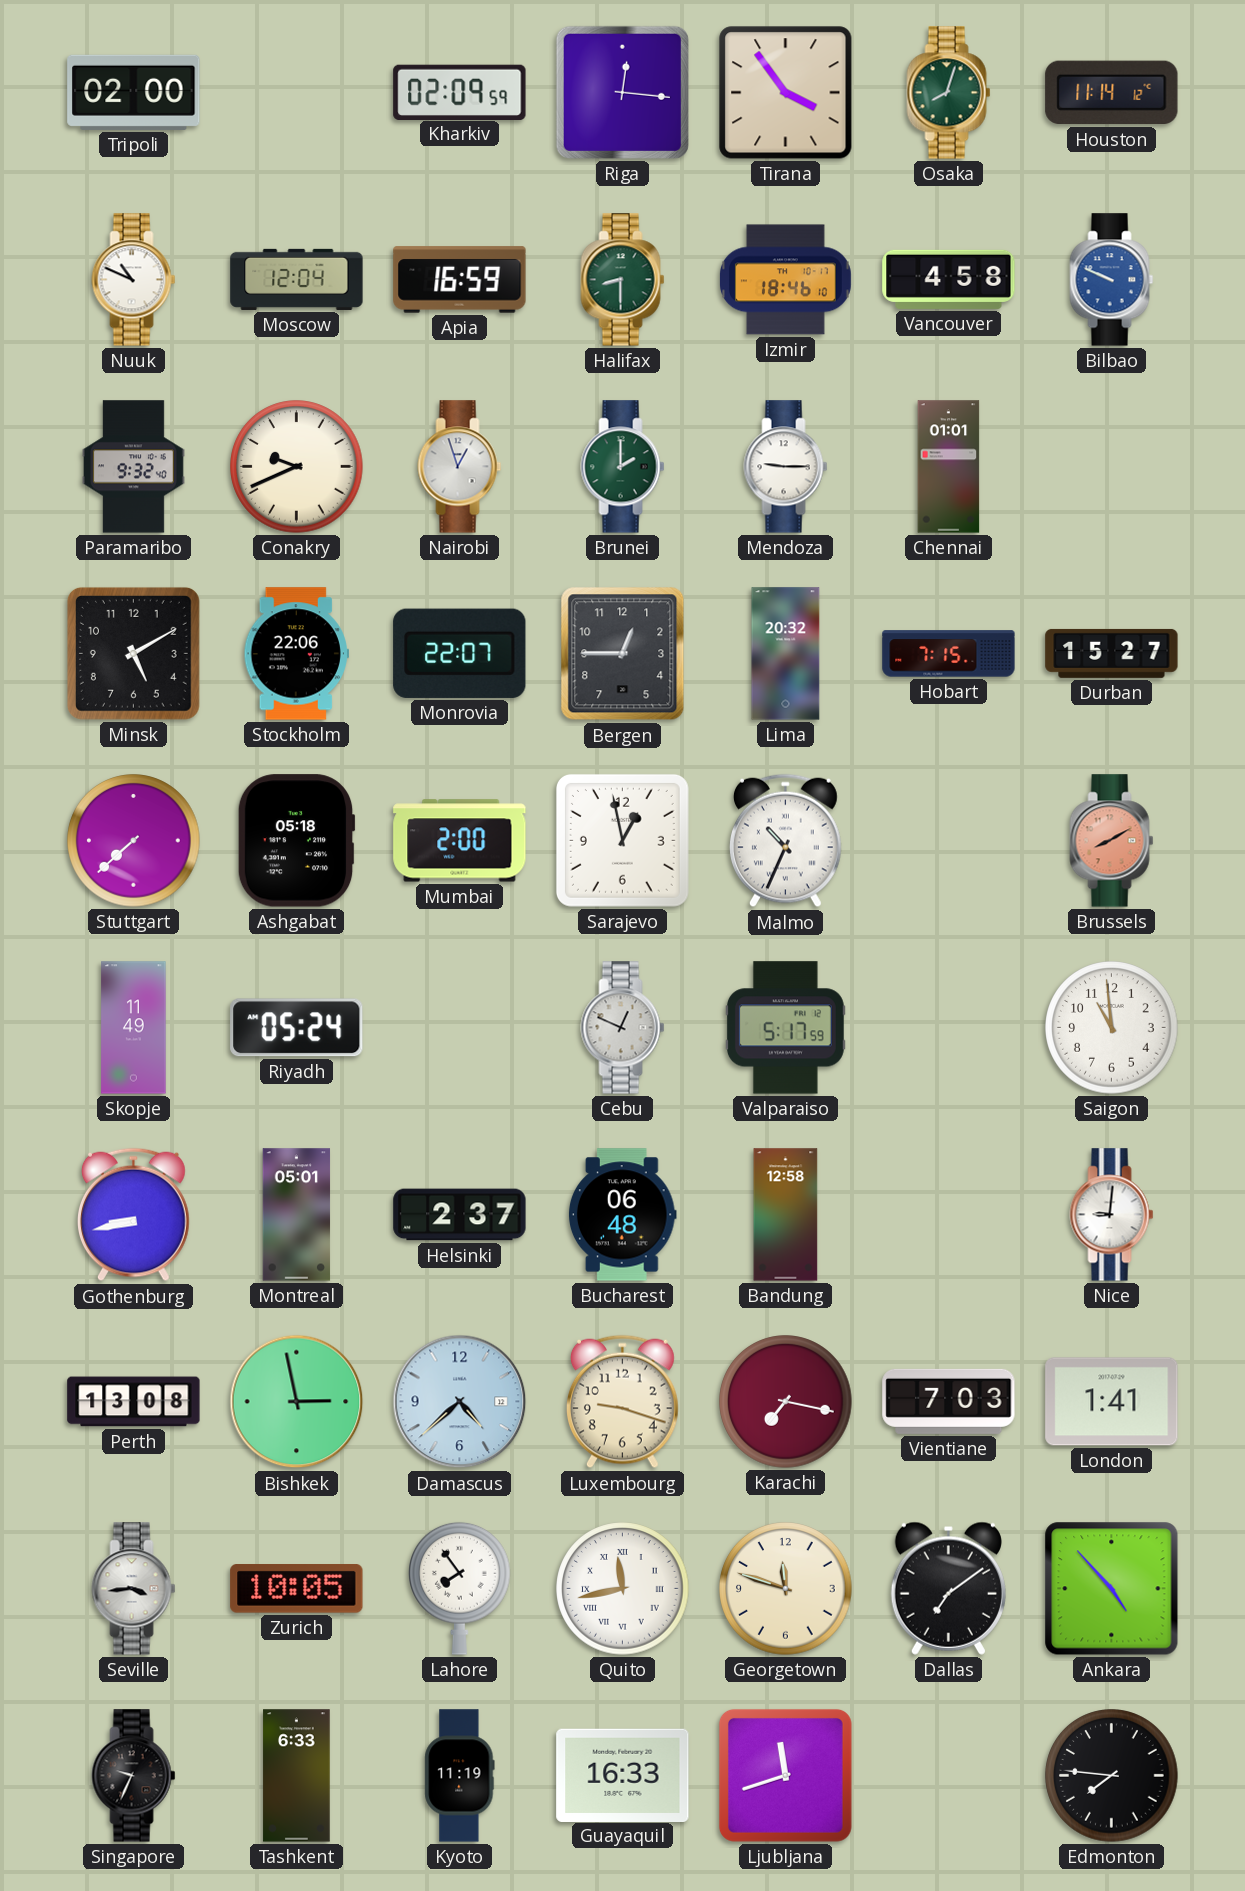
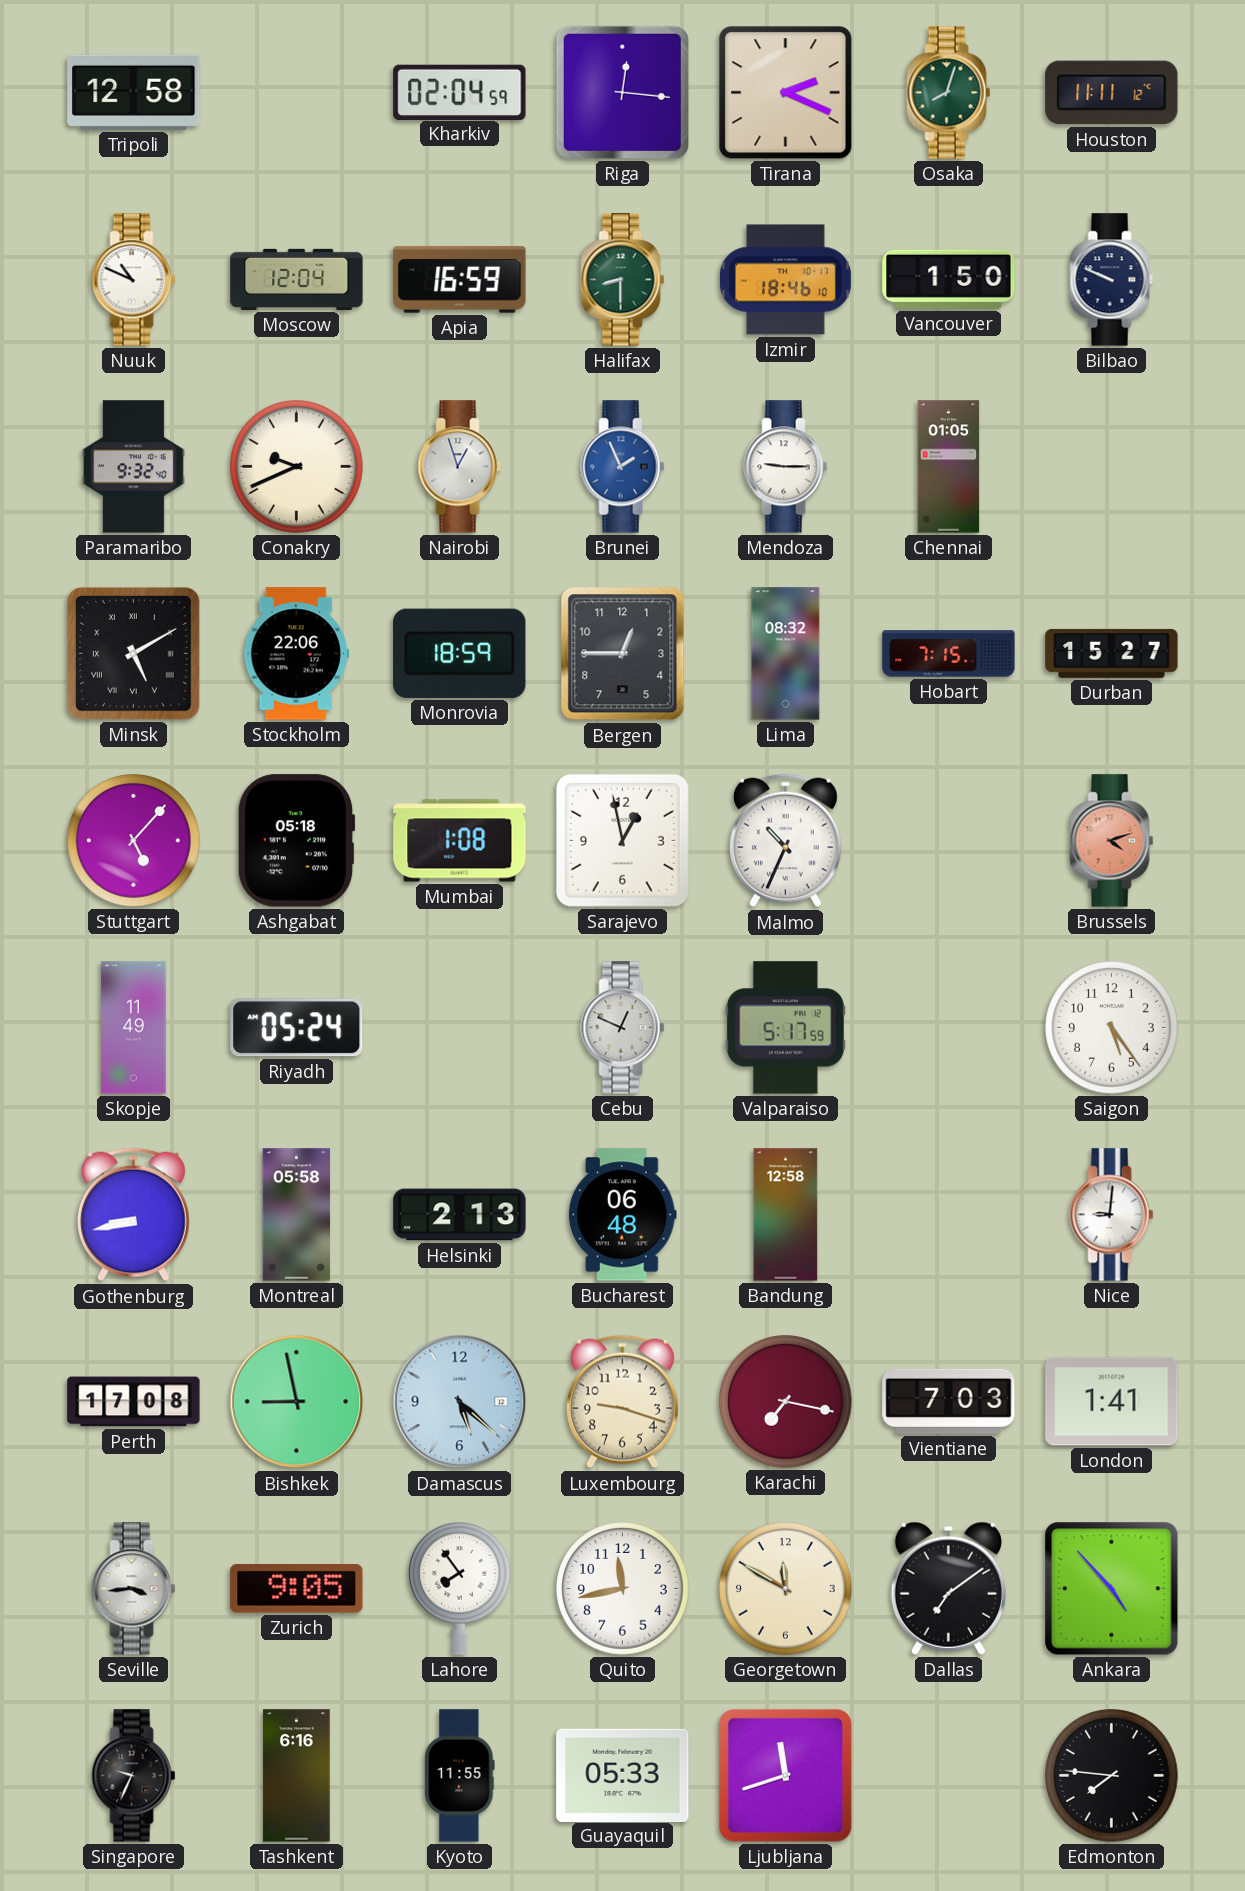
Tripoli: 02:00 -> 12:58
Kharkiv: 02:09 -> 02:04
Tirana: 3:54 -> 2:19
Houston: 11:14 -> 11:11
Vancouver: 4:58 -> 1:50
Bilbao dial: blue -> navy
Brunei: 2:00 -> 1:56
Brunei dial: green -> blue
Chennai: 01:01 -> 01:05
Minsk numerals: Arabic -> Roman
Monrovia: 22:07 -> 18:59
Lima: 20:32 -> 08:32
Stuttgart: 7:38 -> 5:07
Mumbai: 2:00 -> 1:08
Brussels: 8:10 -> 4:12
Saigon: 10:59 -> 5:24
Montreal: 05:01 -> 05:58
Helsinki: 2:37 -> 2:13
Perth: 13:08 -> 17:08
Bishkek: 2:58 -> 8:58
Damascus: 4:38 -> 5:22
Zurich: 10:05 -> 9:05
Quito numerals: Roman -> Arabic
Georgetown: 11:48 -> 11:50
Tashkent: 6:33 -> 6:16
Kyoto: 11:19 -> 11:55
Guayaquil: 16:33 -> 05:33
